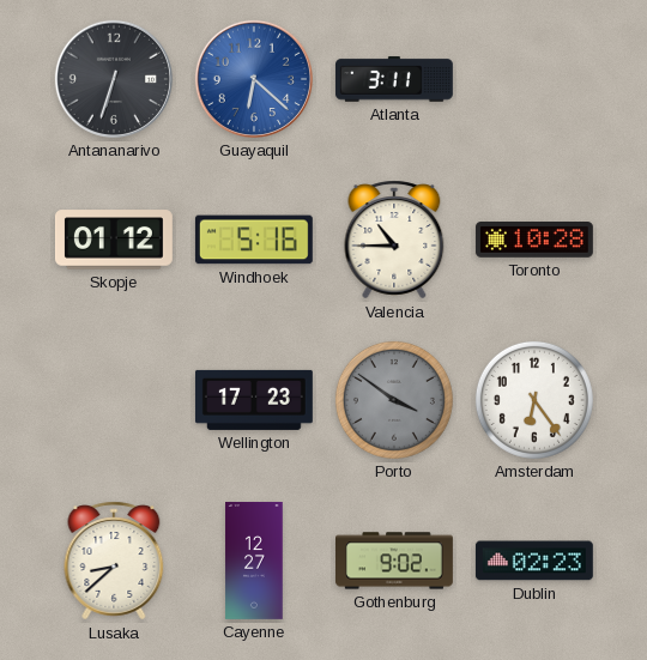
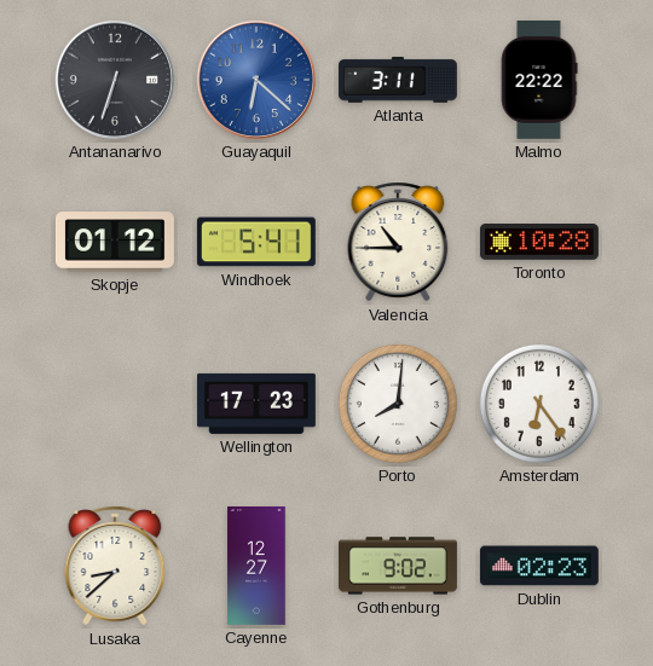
Malmo: none -> 22:22
Windhoek: 5:16 -> 5:41
Porto: 3:51 -> 8:01
Porto dial: grey -> white
